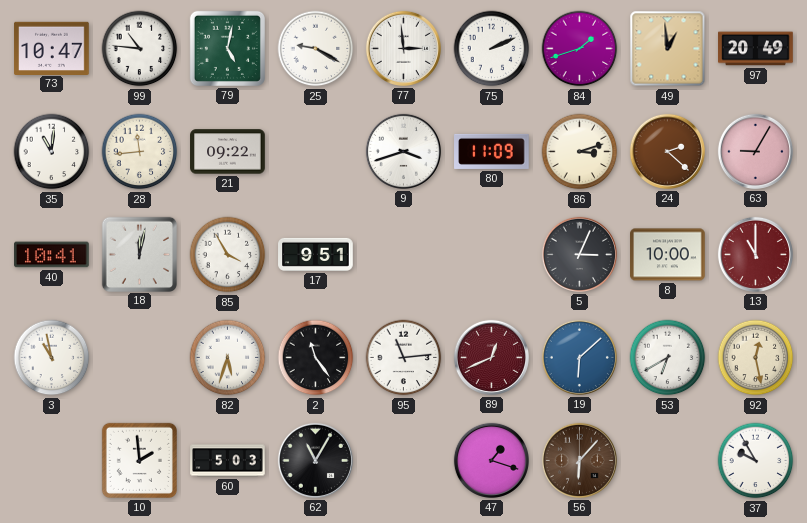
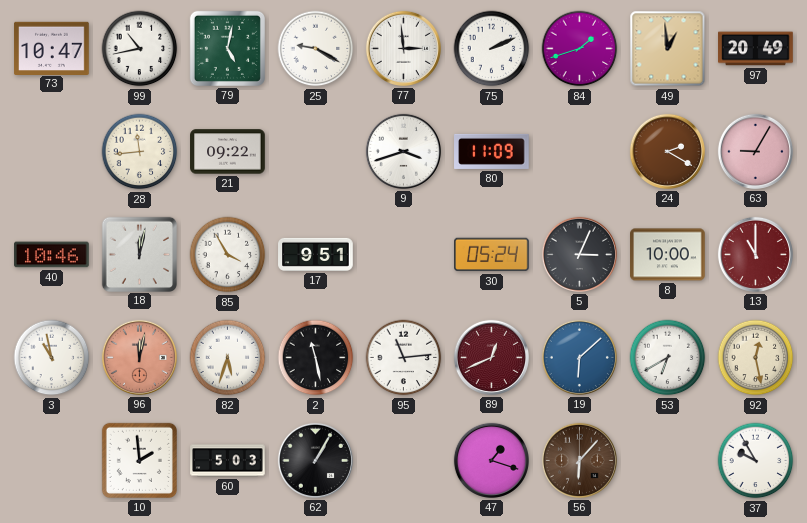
99: 10:46 -> 10:43
35: 11:01 -> none
86: 3:12 -> none
24: 2:22 -> 2:20
40: 10:41 -> 10:46
30: none -> 05:24
96: none -> 12:02
2: 11:24 -> 11:28
62: 11:05 -> 1:05
